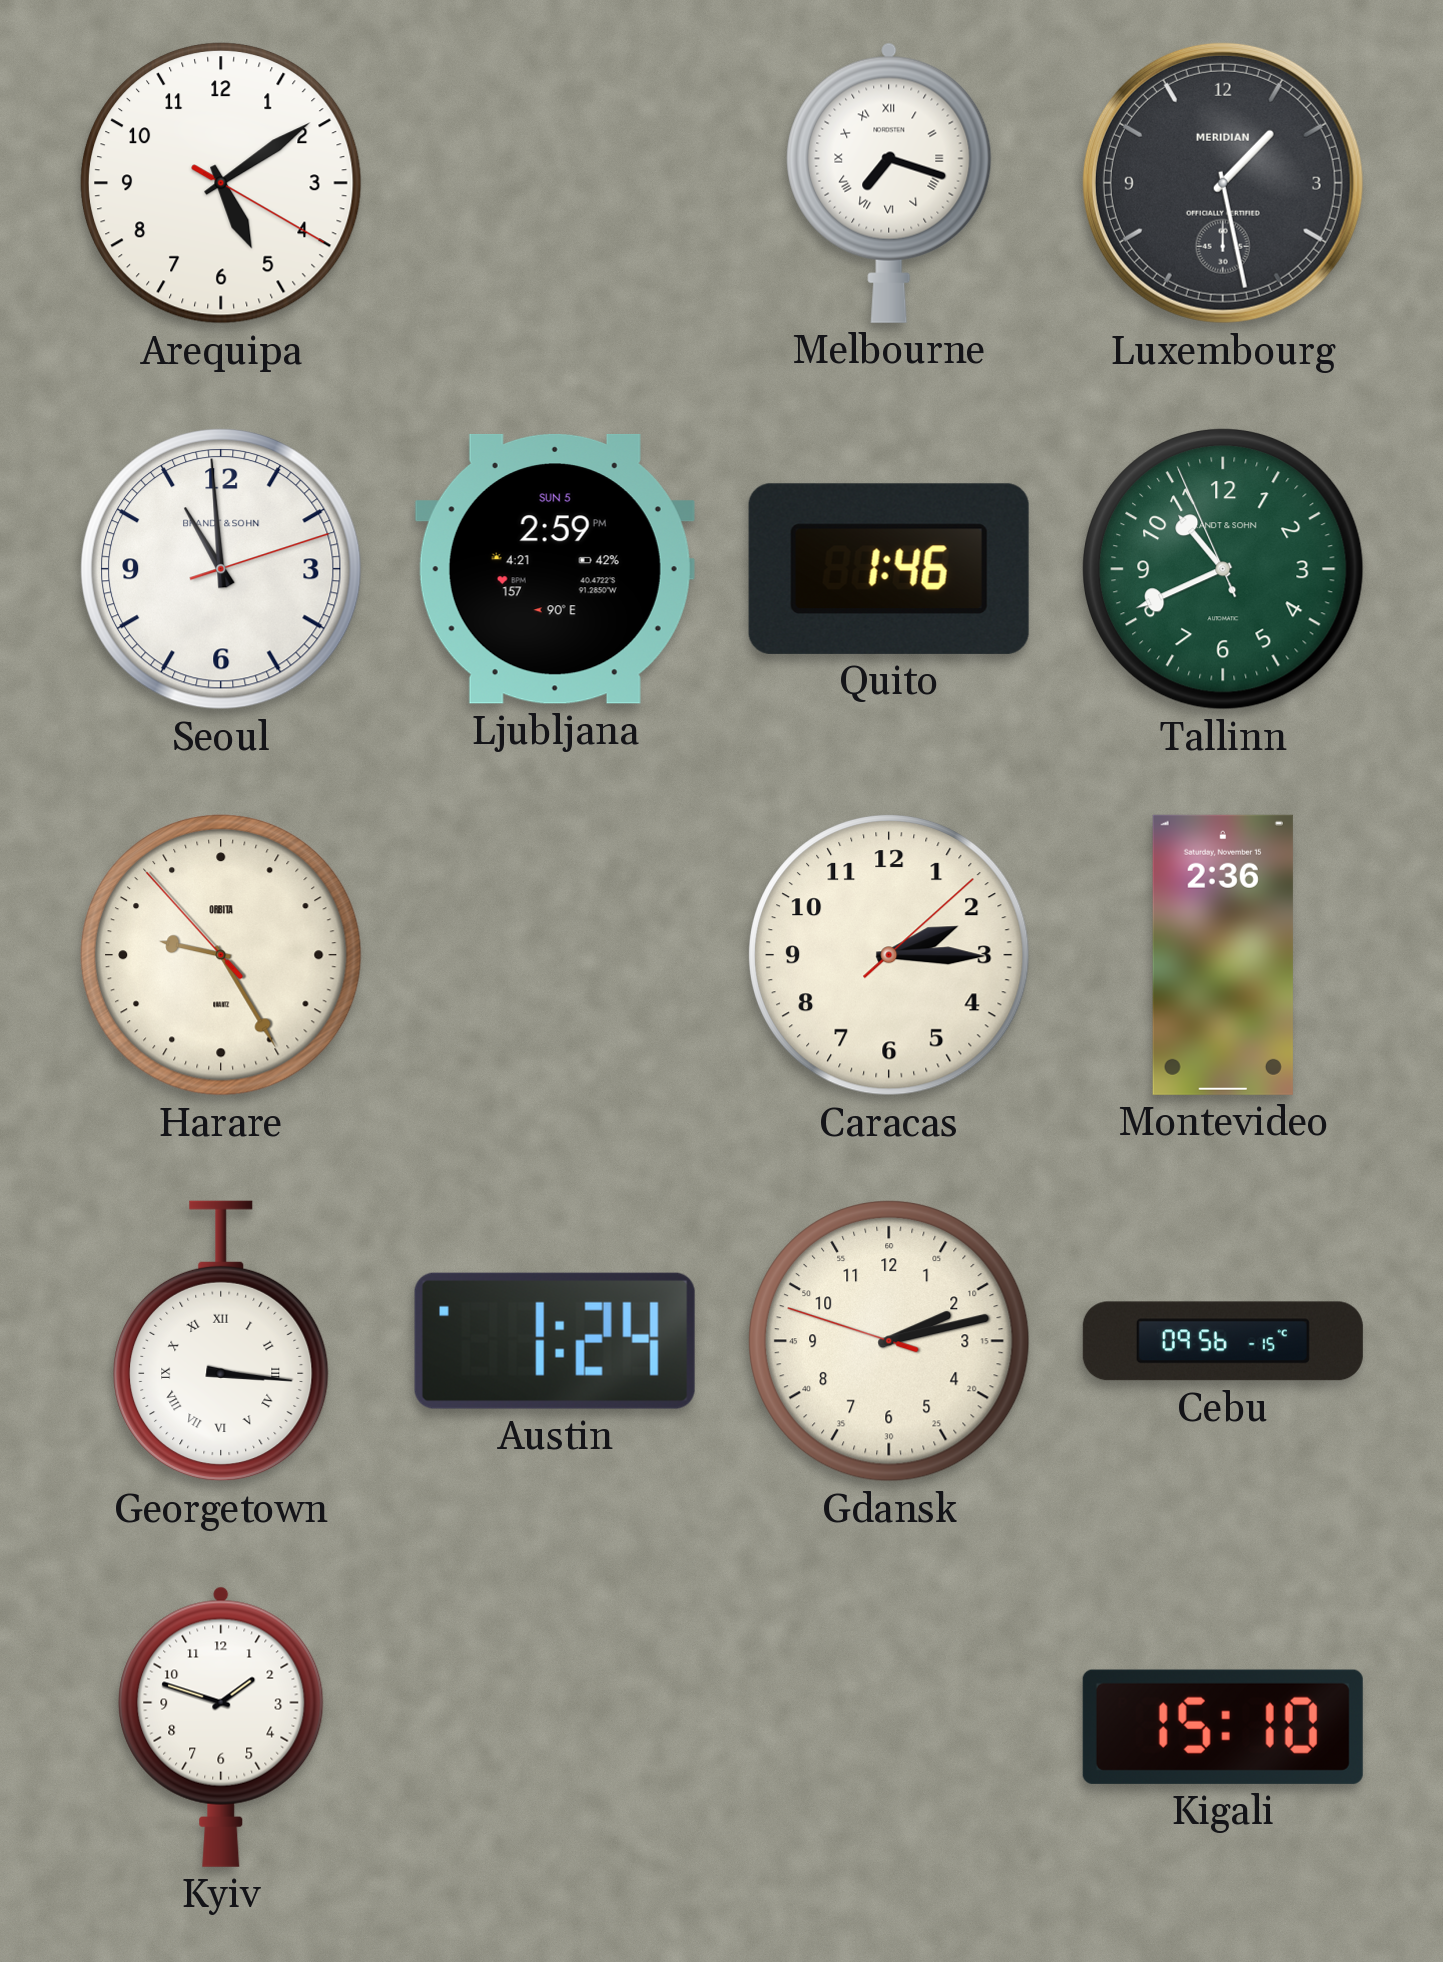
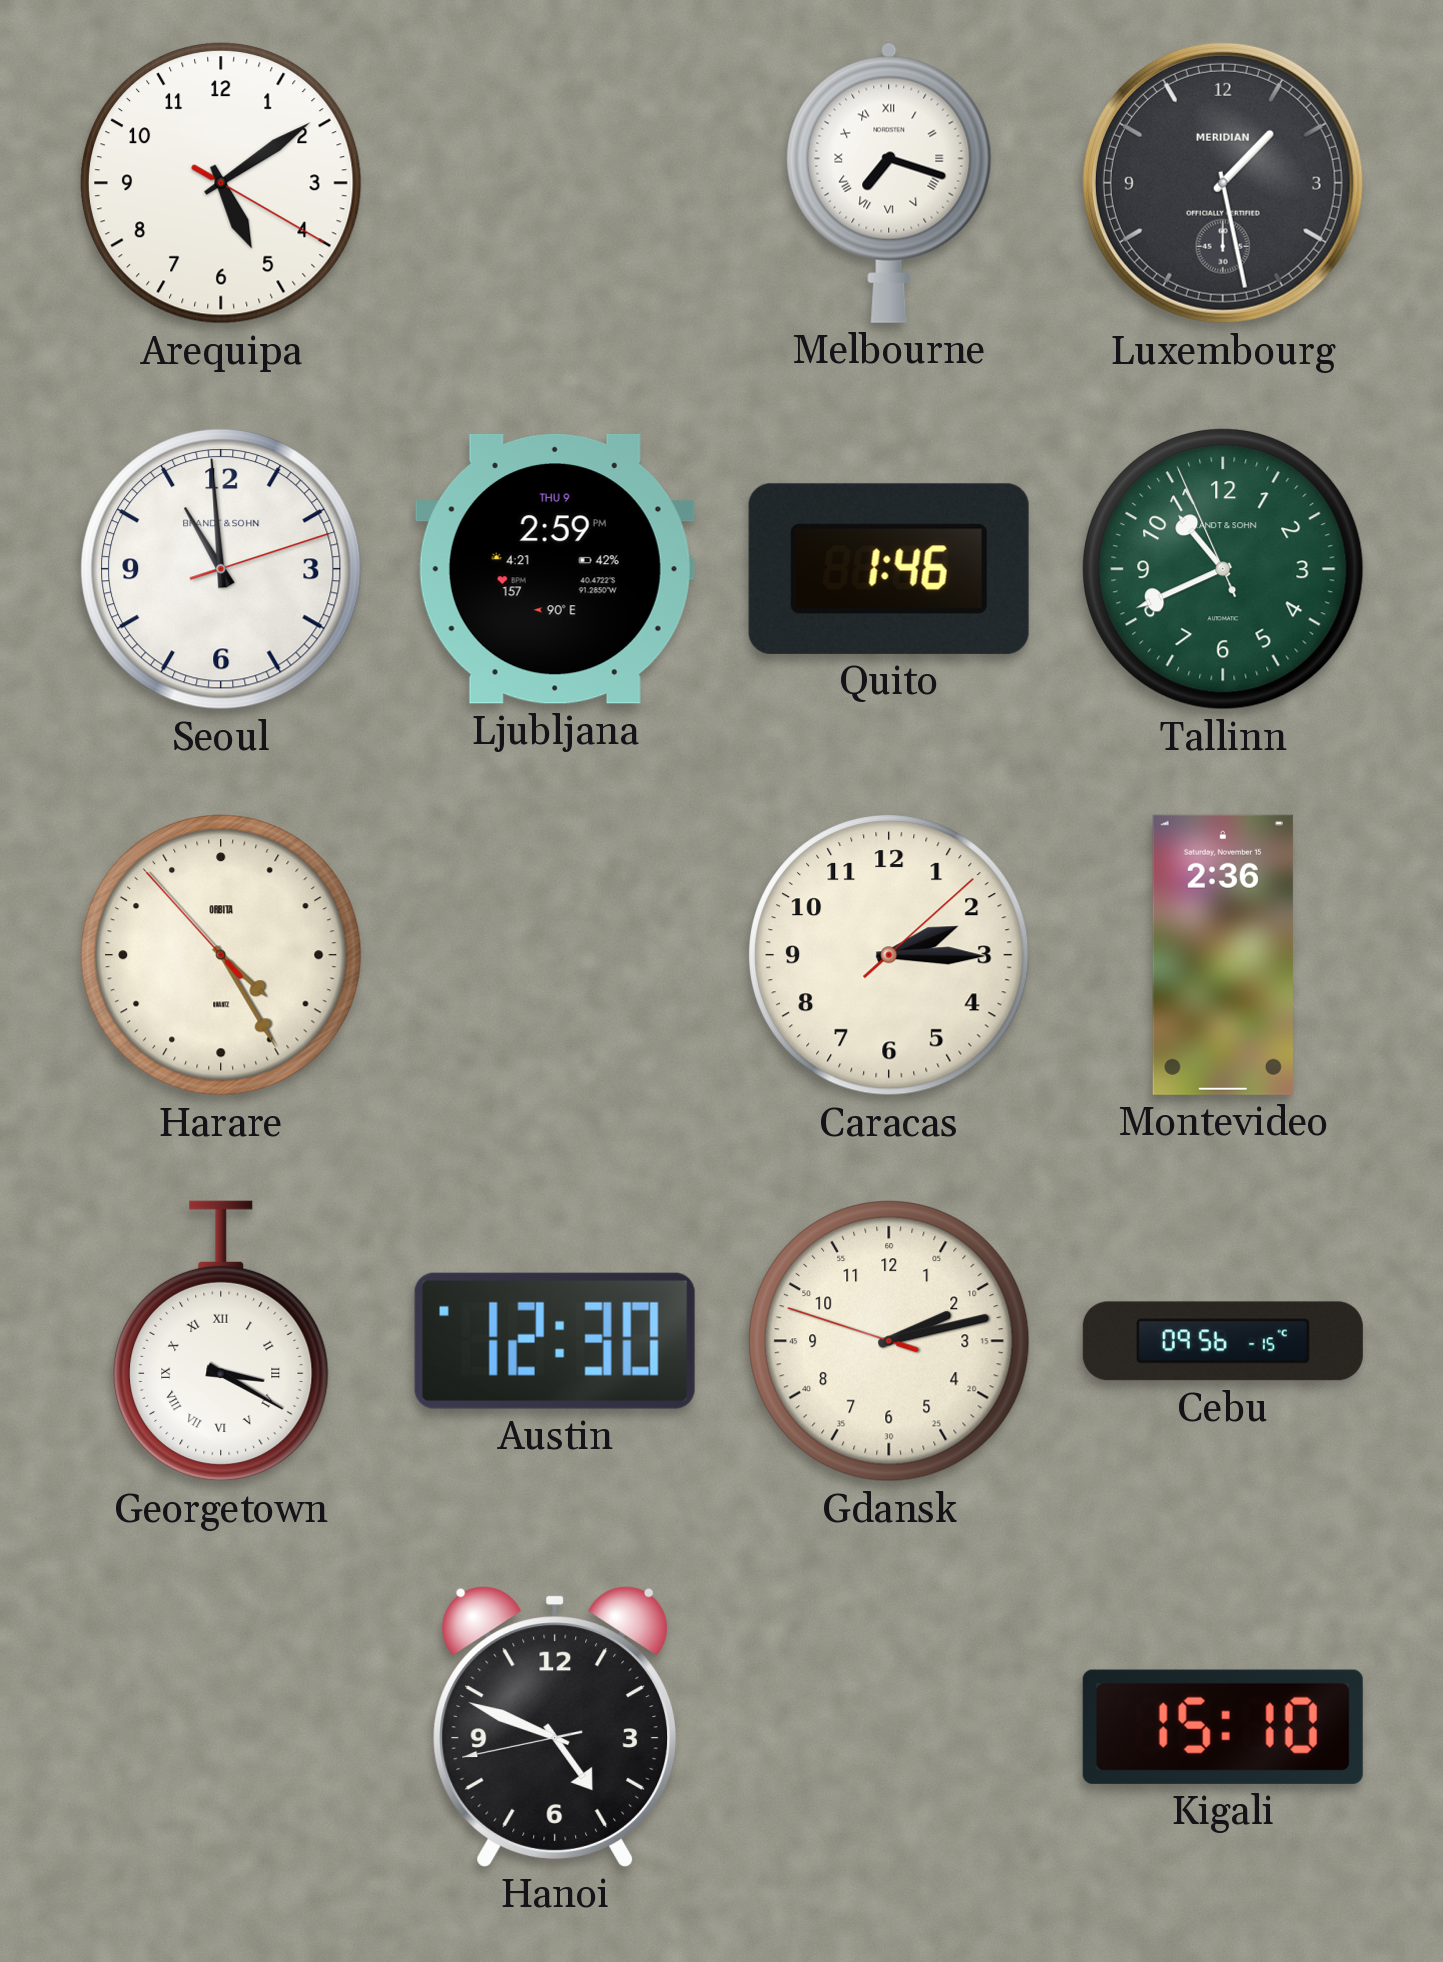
Ljubljana date: SUN 5 -> THU 9
Harare: 9:24 -> 4:24
Georgetown: 3:16 -> 3:20
Austin: 1:24 -> 12:30
Kyiv: 1:48 -> none
Hanoi: none -> 4:48
